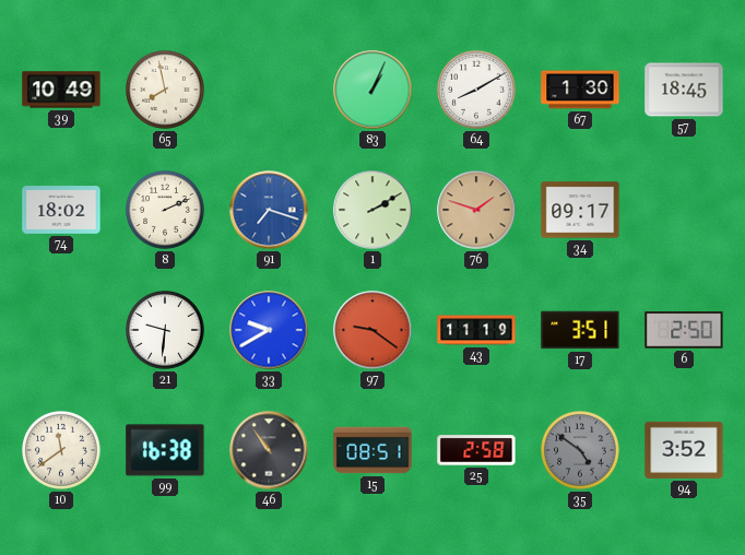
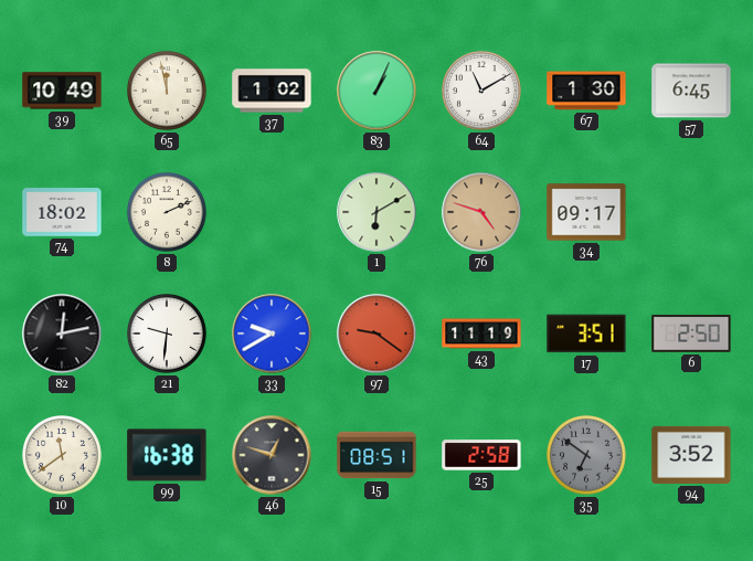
65: 7:58 -> 11:58
37: none -> 1:02
64: 8:10 -> 11:10
57: 18:45 -> 6:45
91: 7:18 -> none
1: 2:10 -> 6:10
76: 1:48 -> 4:48
82: none -> 12:13
46: 10:54 -> 12:48
35: 4:51 -> 6:51
